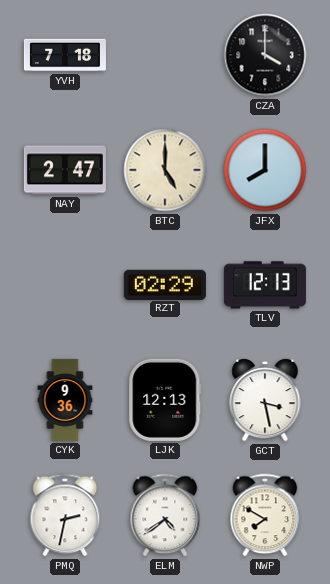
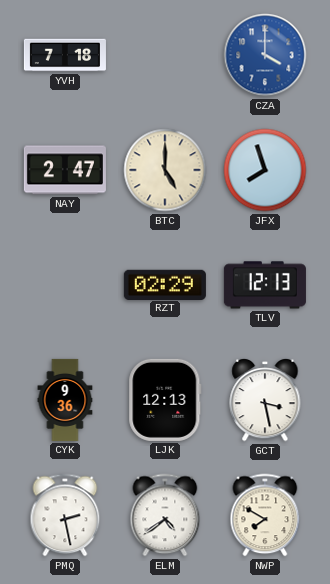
CZA dial: black -> blue
JFX: 8:00 -> 7:57
PMQ: 2:32 -> 2:28
